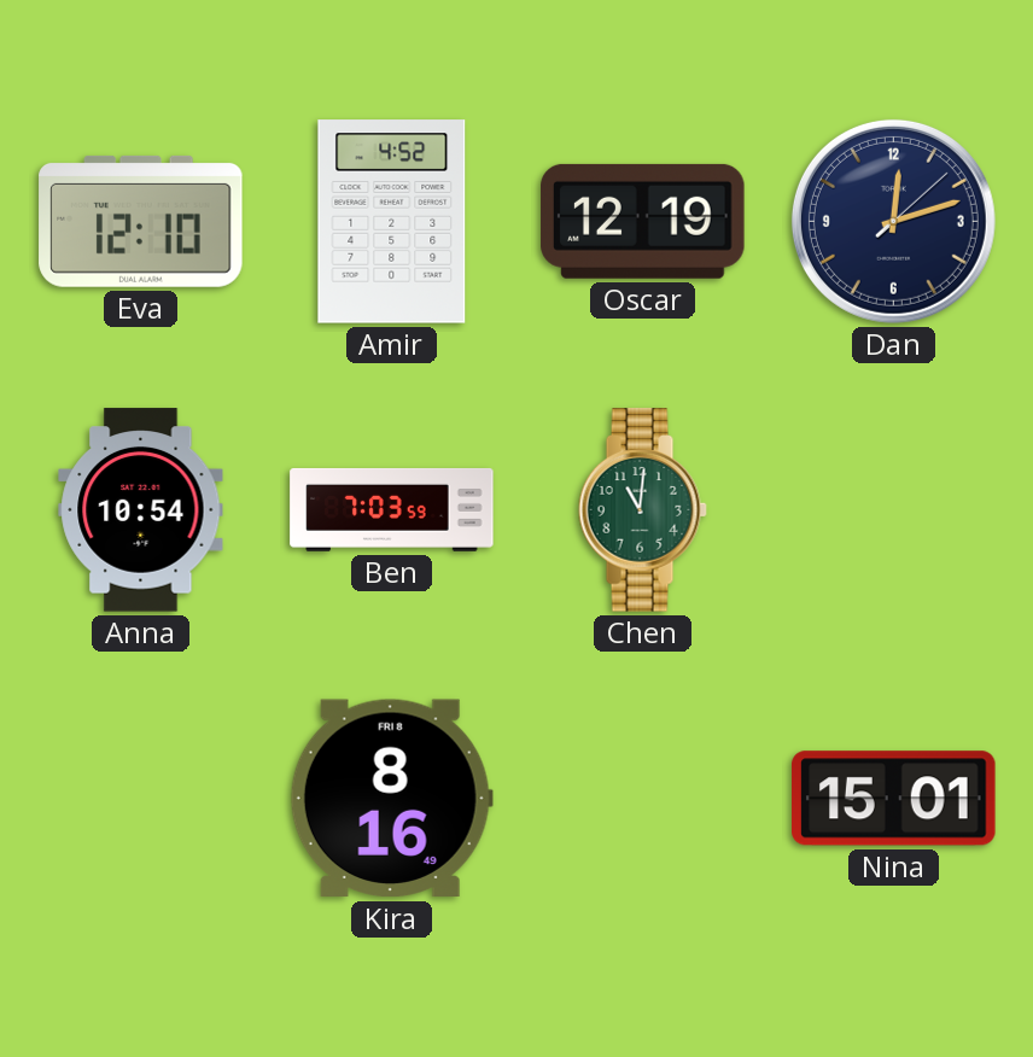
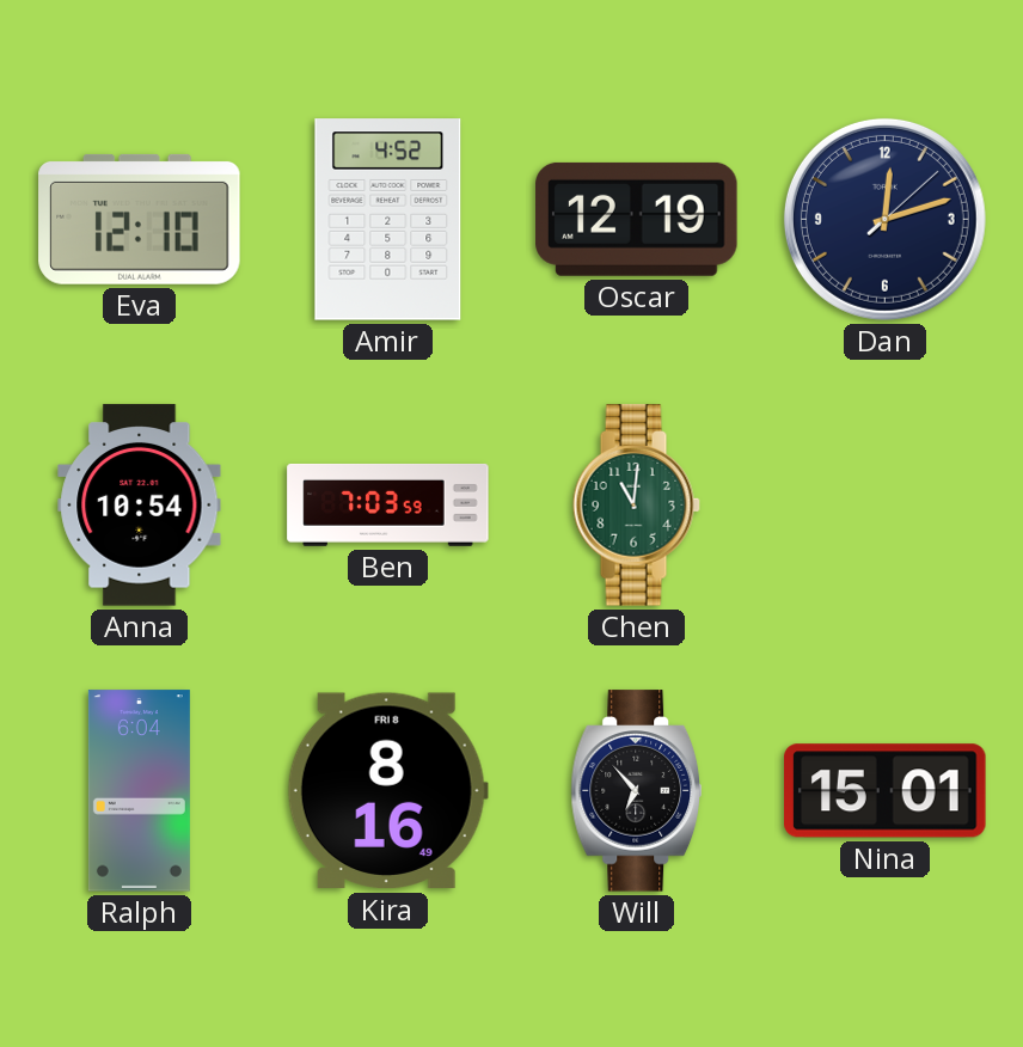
Ralph: none -> 6:04
Will: none -> 6:53
